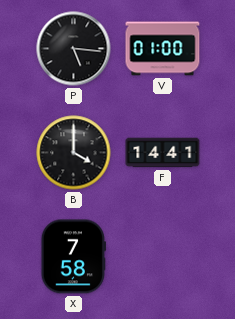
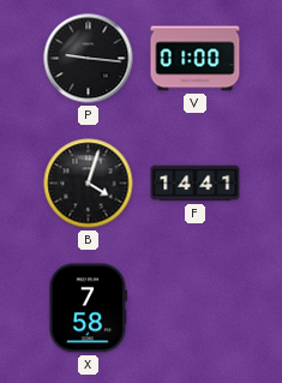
P: 5:16 -> 9:16
B: 4:00 -> 4:03
